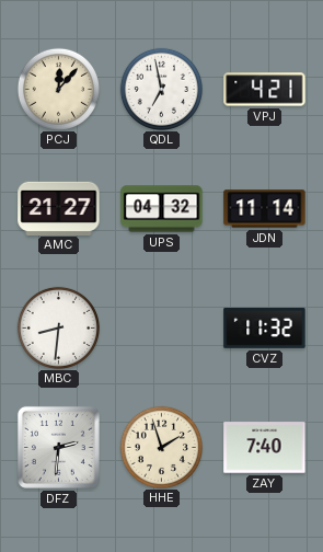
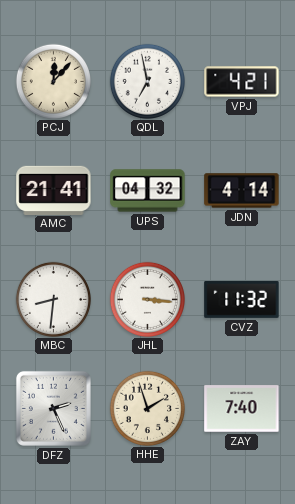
AMC: 21:27 -> 21:41
JDN: 11:14 -> 4:14
JHL: none -> 3:16
DFZ: 2:31 -> 2:26
